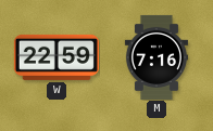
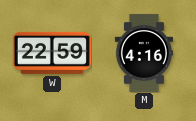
M: 7:16 -> 4:16
